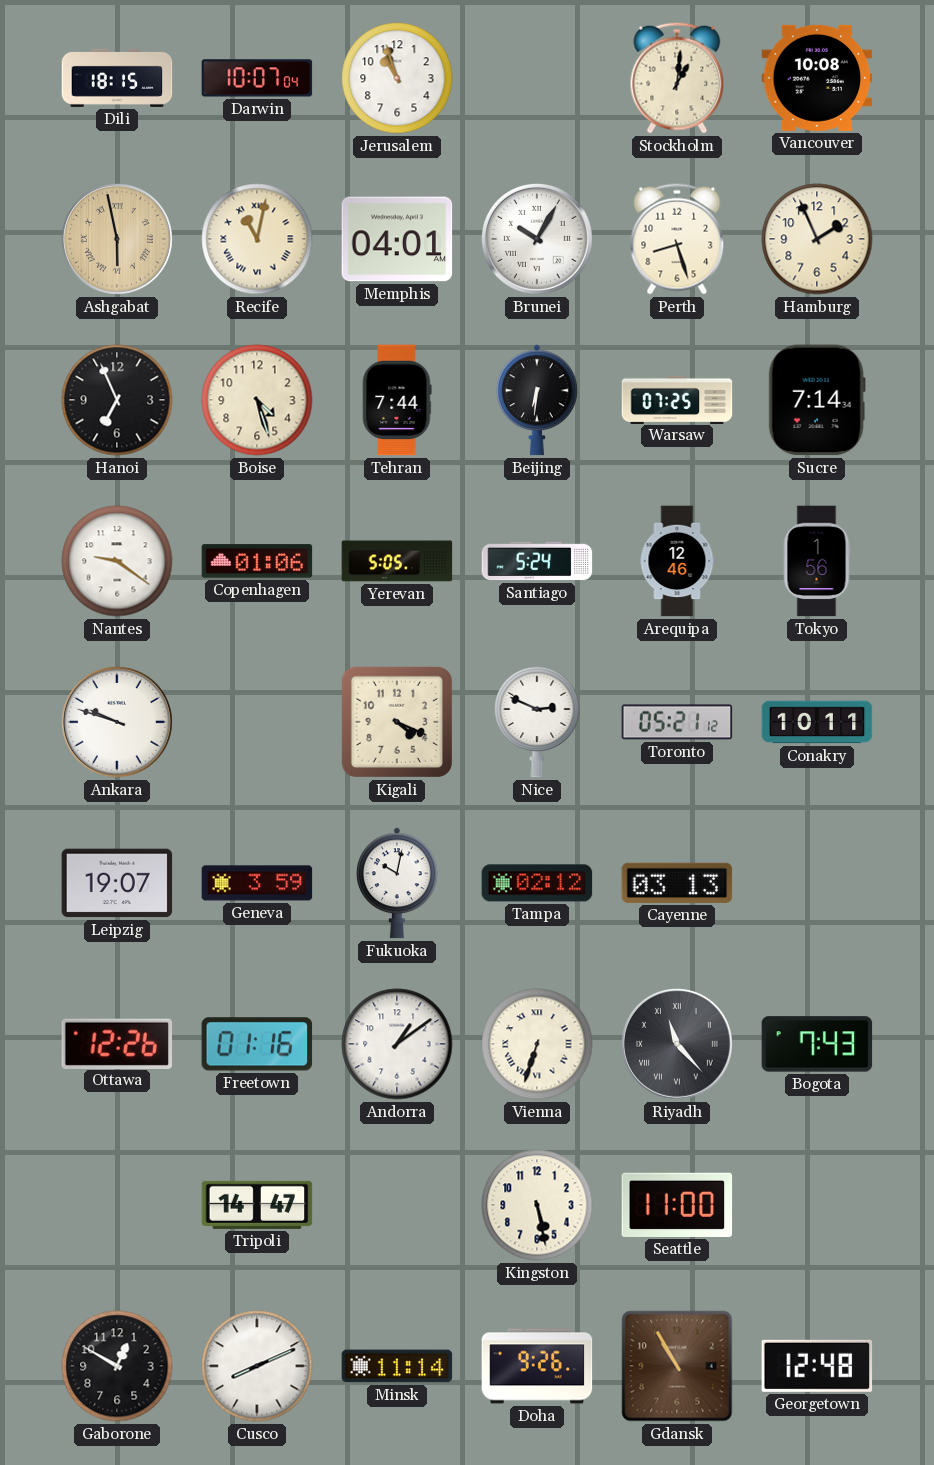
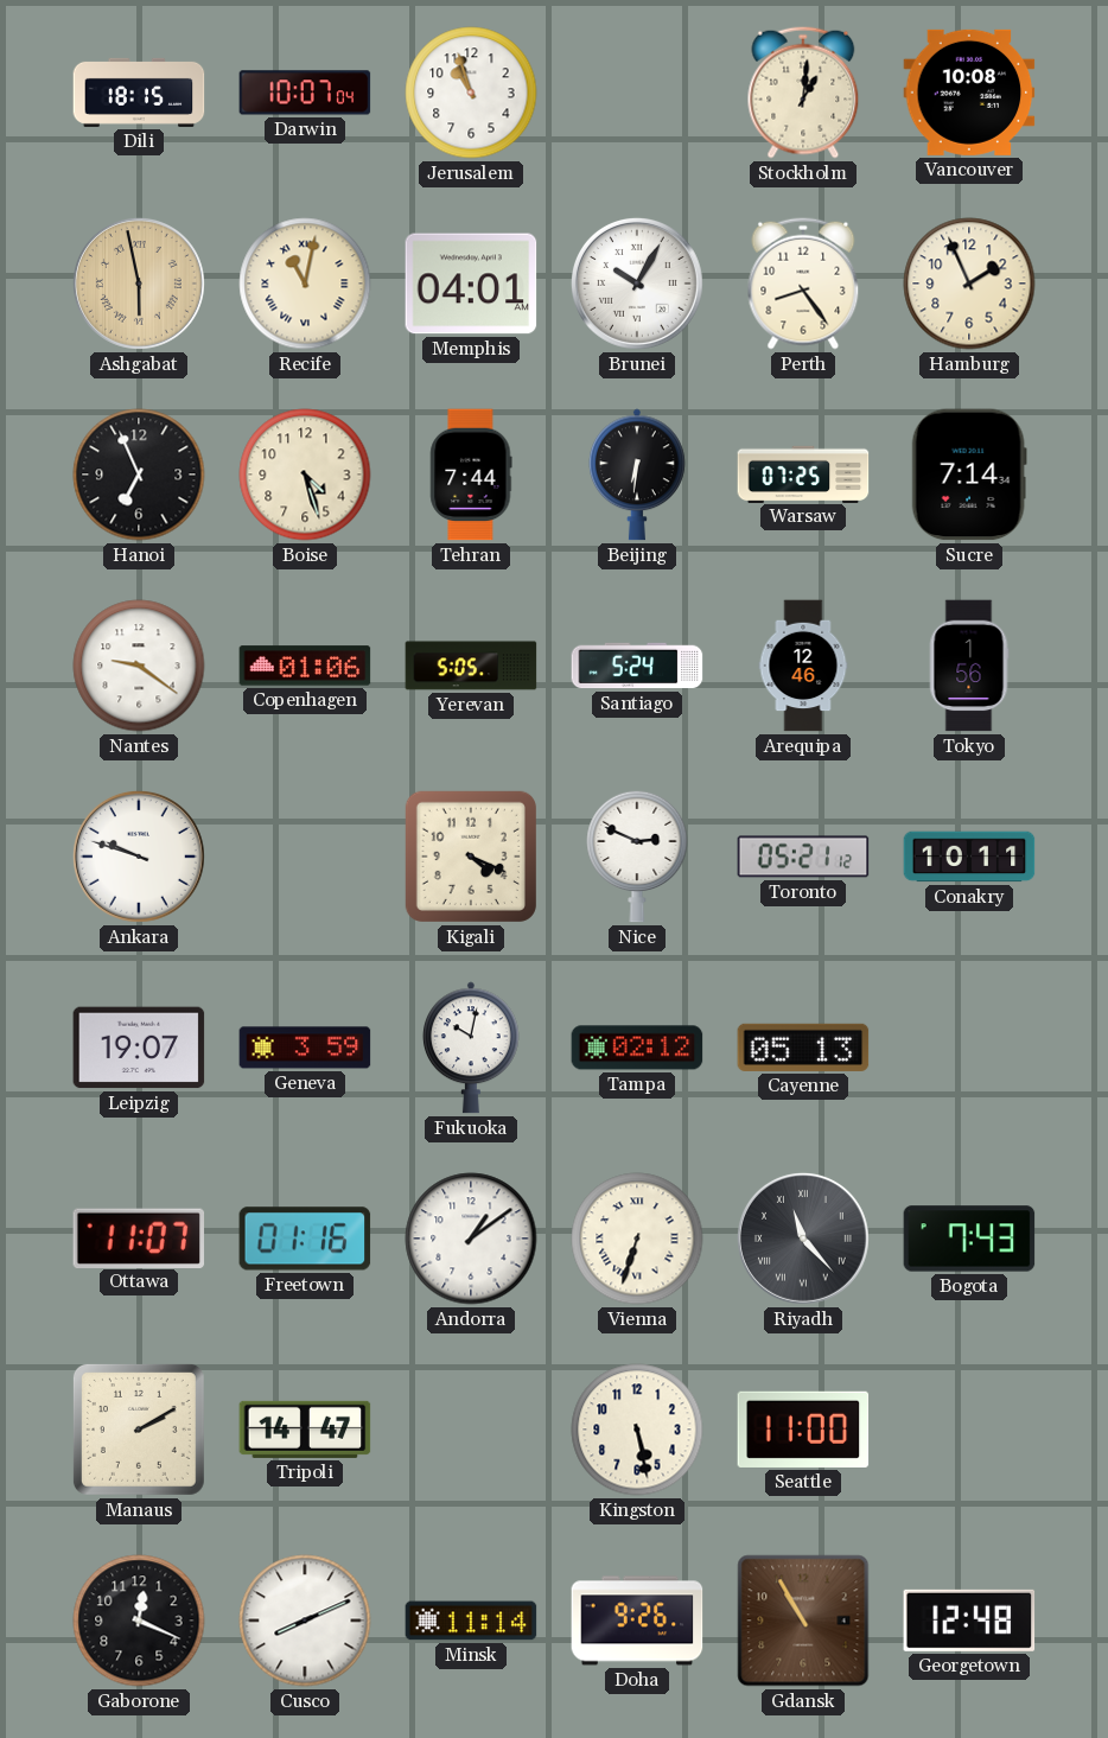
Perth: 8:27 -> 8:24
Cayenne: 03:13 -> 05:13
Ottawa: 12:26 -> 11:07
Manaus: none -> 2:10
Gaborone: 12:50 -> 12:19
